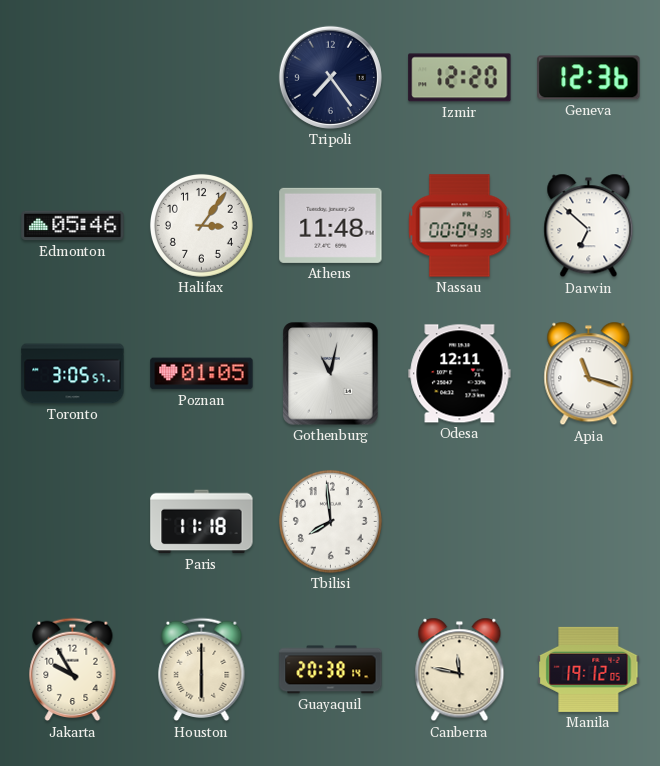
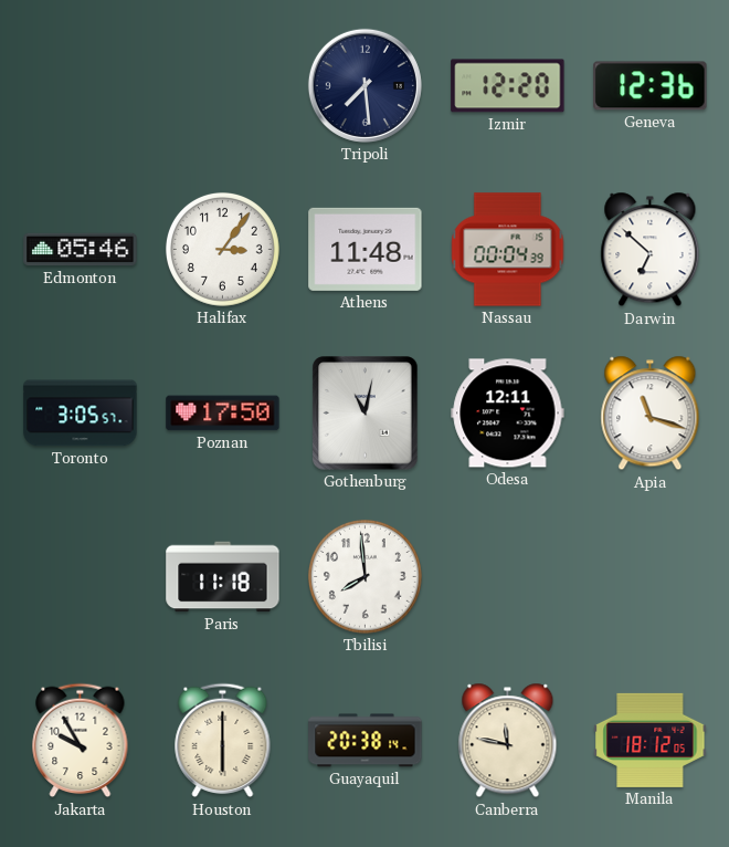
Tripoli: 7:24 -> 7:29
Poznan: 01:05 -> 17:50
Manila: 19:12 -> 18:12
